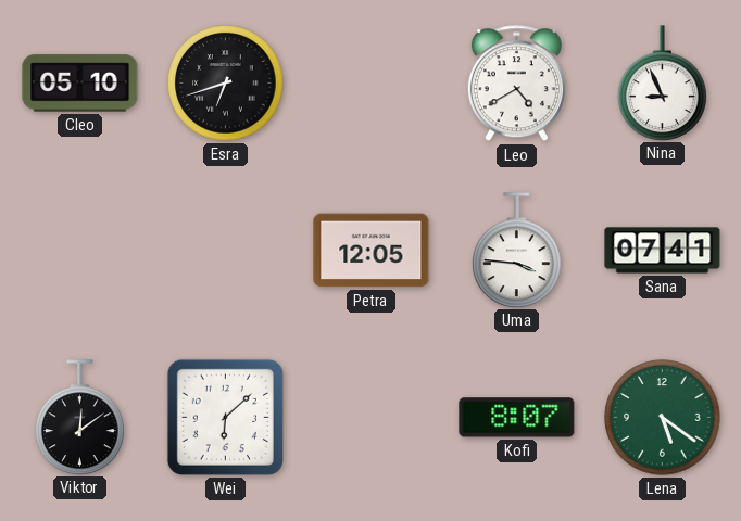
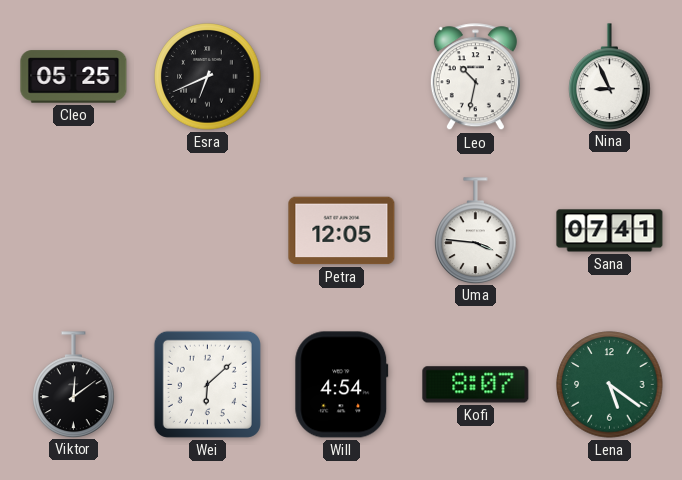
Cleo: 05:10 -> 05:25
Esra: 6:42 -> 6:41
Leo: 4:40 -> 10:32
Will: none -> 4:54
